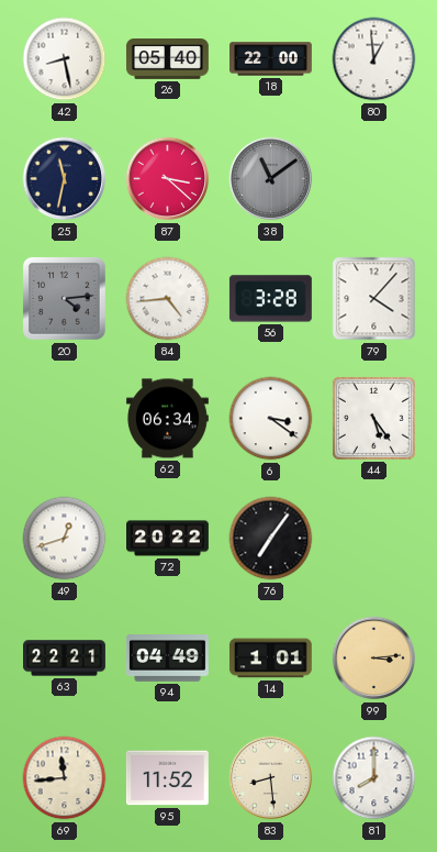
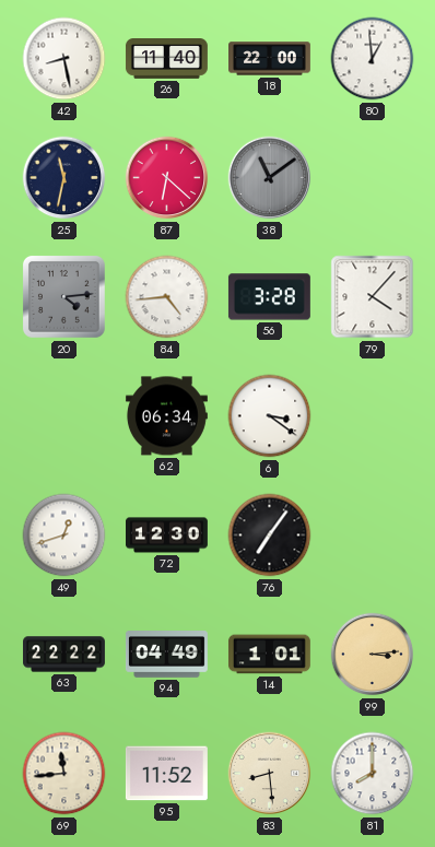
26: 05:40 -> 11:40
87: 3:22 -> 6:22
44: 5:24 -> none
72: 20:22 -> 12:30
63: 22:21 -> 22:22
